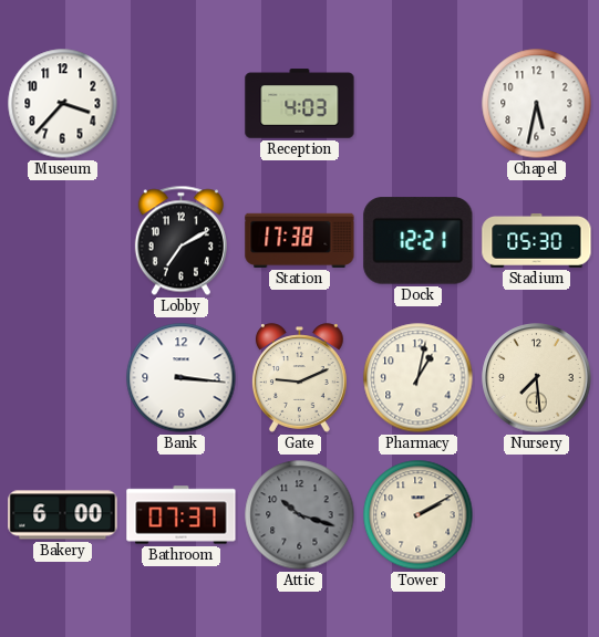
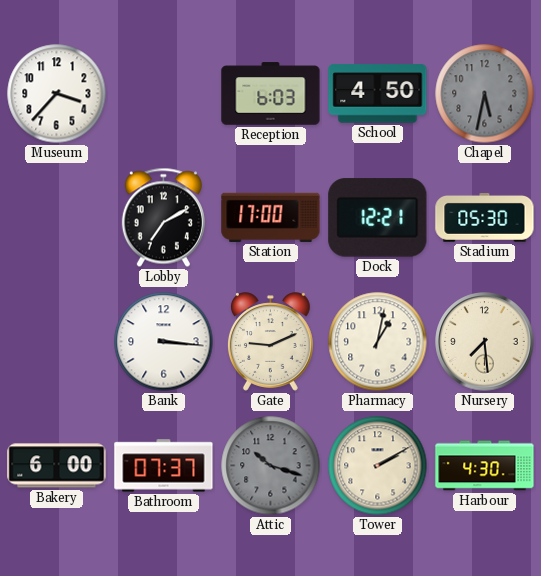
Reception: 4:03 -> 6:03
School: none -> 4:50
Chapel dial: white -> grey
Station: 17:38 -> 17:00
Harbour: none -> 4:30
